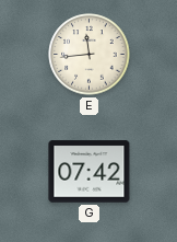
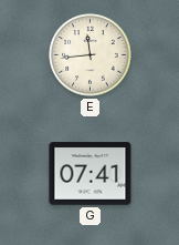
G: 07:42 -> 07:41
